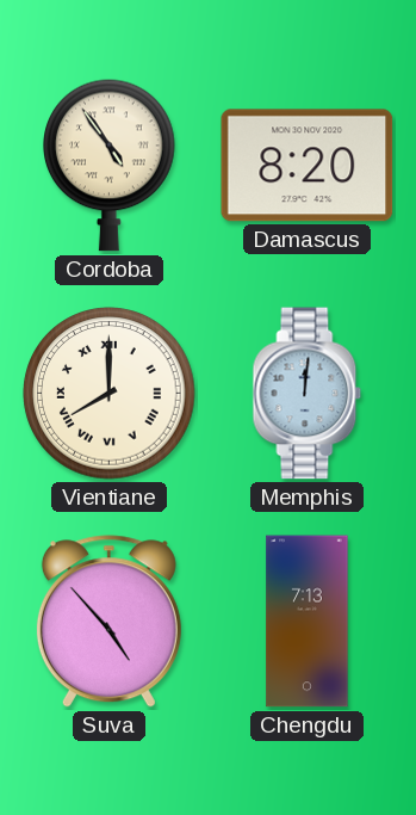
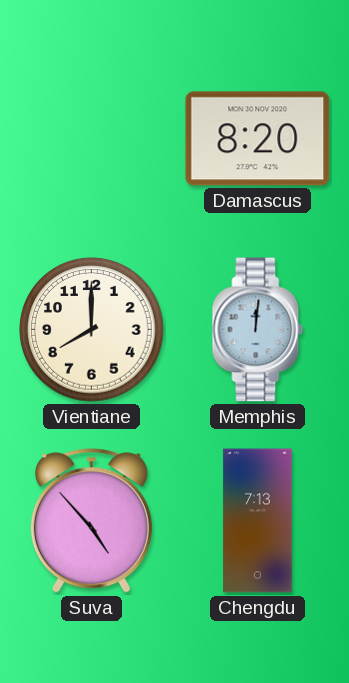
Cordoba: 4:54 -> none
Vientiane numerals: Roman -> Arabic
